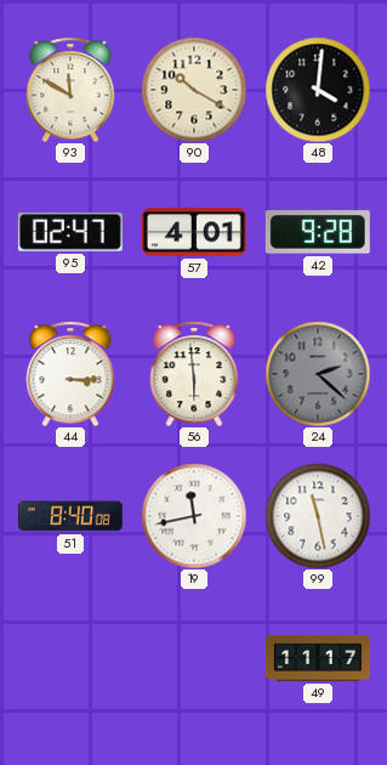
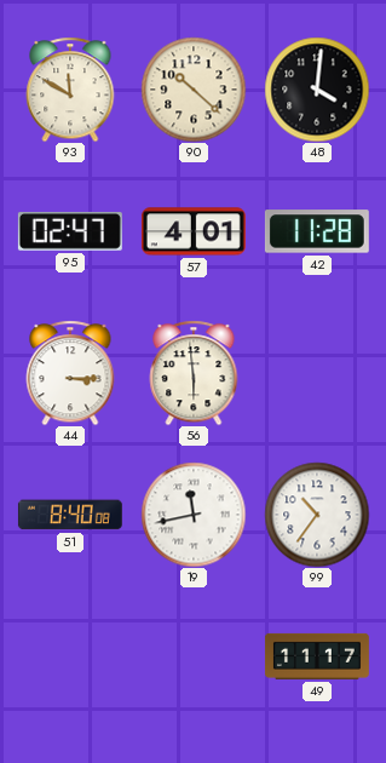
90: 10:20 -> 10:22
42: 9:28 -> 11:28
24: 2:22 -> none
99: 11:28 -> 10:36
